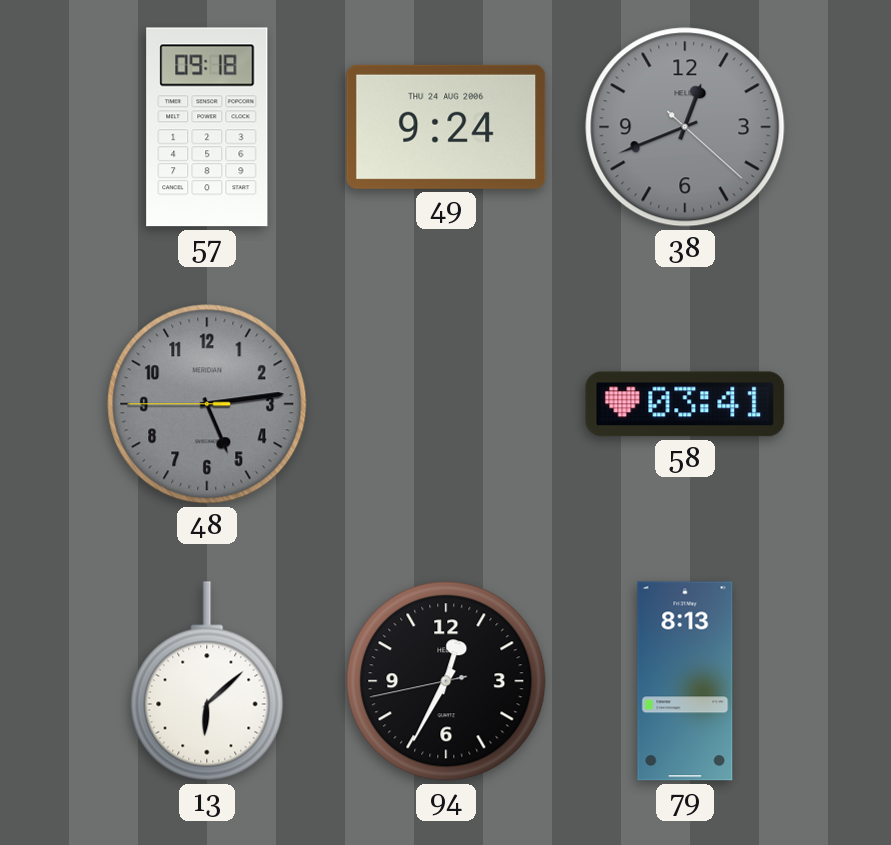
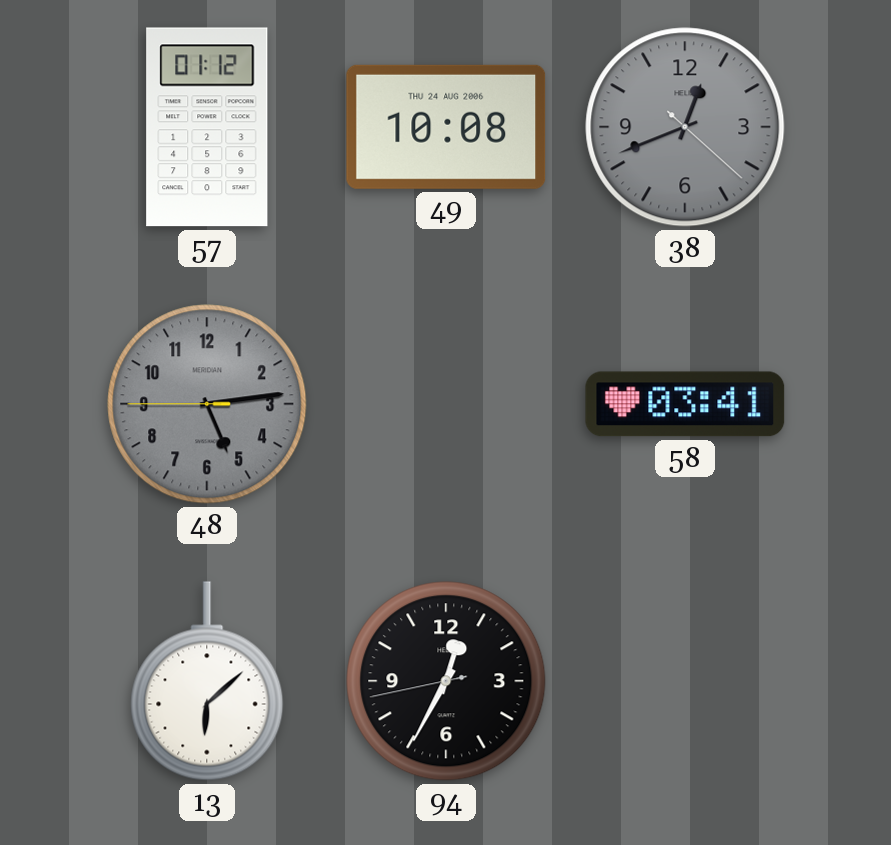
57: 09:18 -> 01:12
49: 9:24 -> 10:08
79: 8:13 -> none
